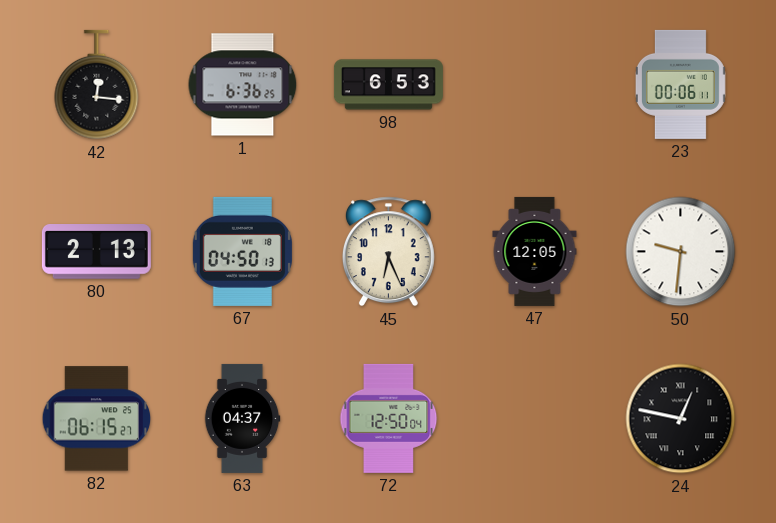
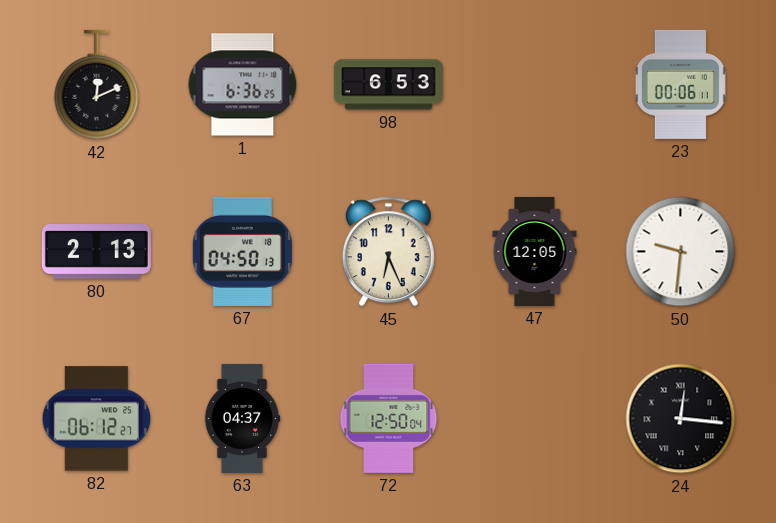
42: 12:16 -> 12:11
82: 06:15 -> 06:12
24: 12:47 -> 12:16
